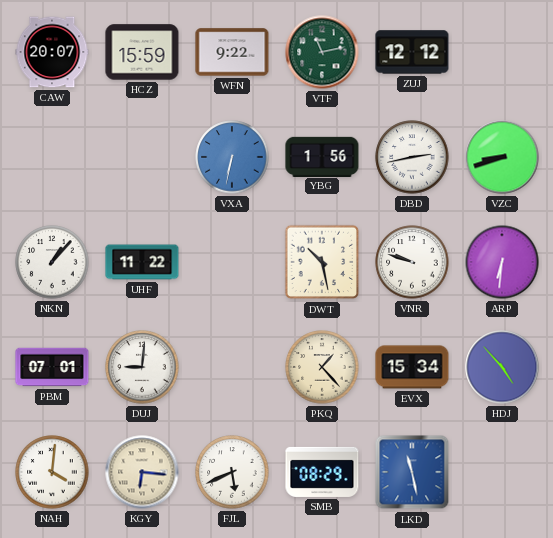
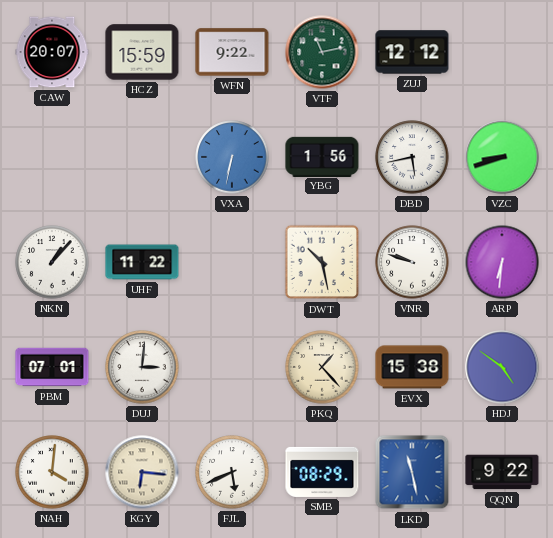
DBD: 2:43 -> 5:43
DUJ: 9:01 -> 3:01
EVX: 15:34 -> 15:38
HDJ: 4:53 -> 4:51
QQN: none -> 9:22
